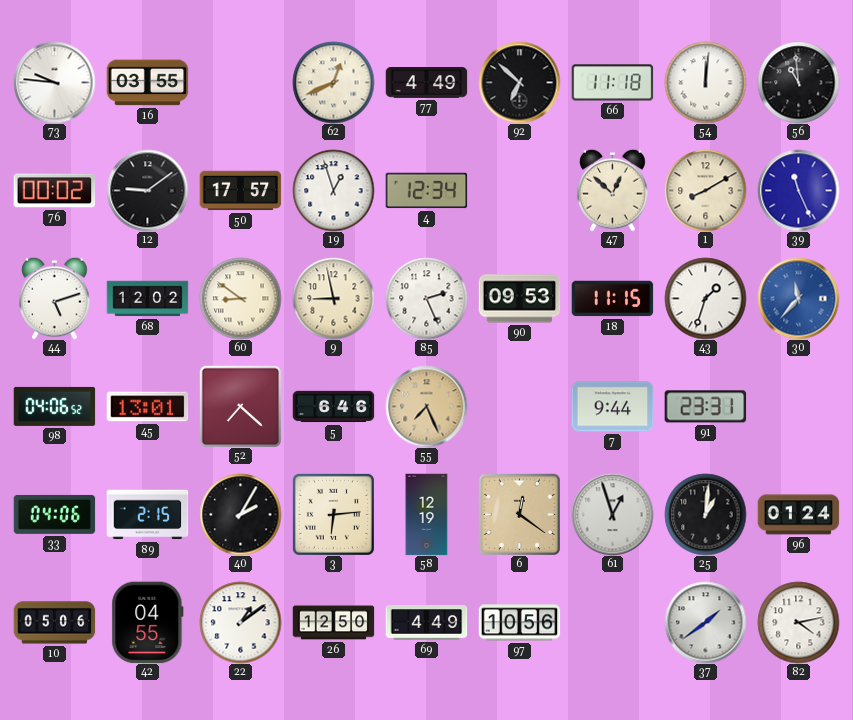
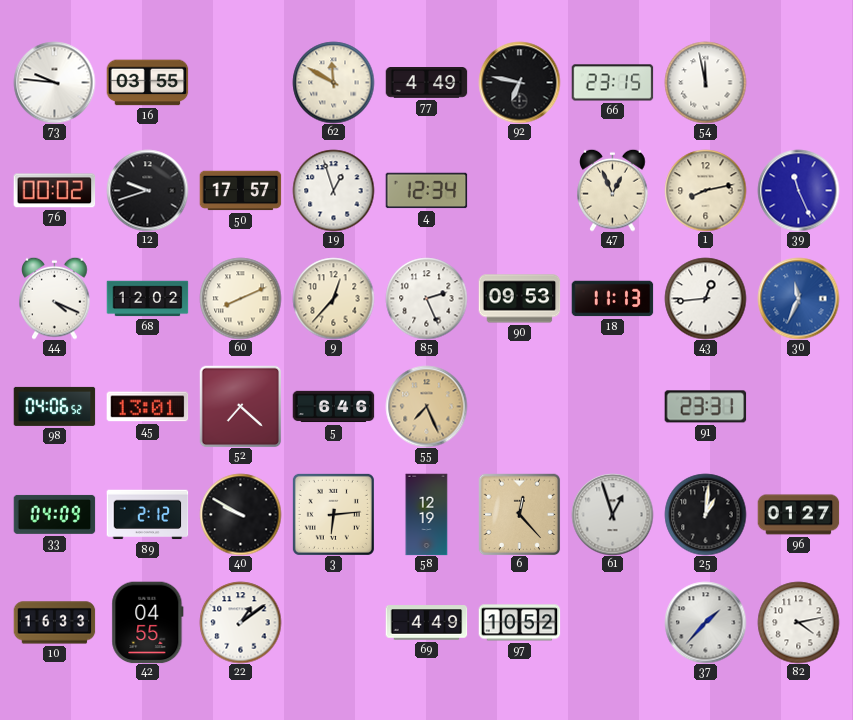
62: 12:41 -> 11:50
92: 6:52 -> 6:47
66: 11:18 -> 23:15
54: 12:01 -> 11:58
56: 10:59 -> none
12: 9:09 -> 9:42
47: 12:52 -> 12:56
1: 8:10 -> 8:13
44: 5:12 -> 4:19
60: 8:51 -> 8:11
9: 8:58 -> 12:37
18: 11:15 -> 11:13
43: 1:33 -> 12:44
30: 11:37 -> 11:34
7: 9:44 -> none
33: 04:06 -> 04:09
89: 2:15 -> 2:12
40: 2:05 -> 9:50
6: 12:21 -> 12:23
96: 01:24 -> 01:27
10: 05:06 -> 16:33
26: 12:50 -> none
97: 10:56 -> 10:52
37: 1:39 -> 1:37
